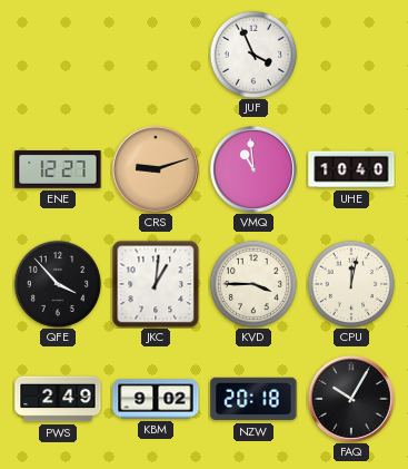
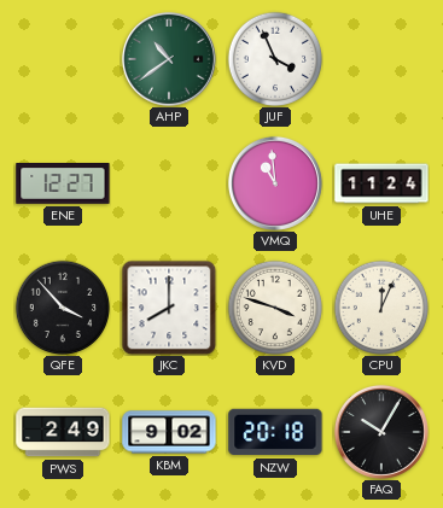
AHP: none -> 10:39
CRS: 9:12 -> none
UHE: 10:40 -> 11:24
JKC: 1:01 -> 8:00
KVD: 3:45 -> 3:48
CPU: 12:02 -> 12:04
